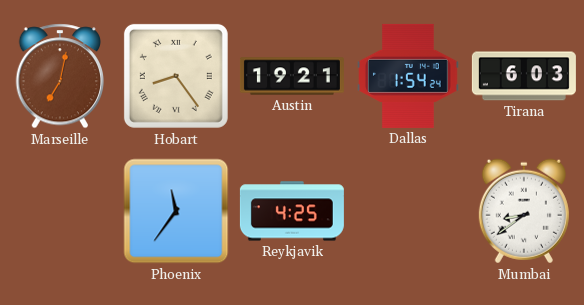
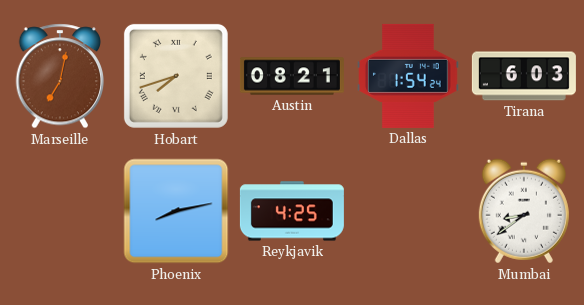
Hobart: 8:24 -> 7:42
Austin: 19:21 -> 08:21
Phoenix: 11:36 -> 8:13
